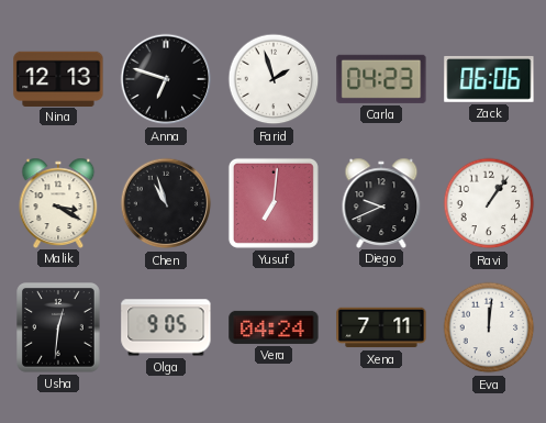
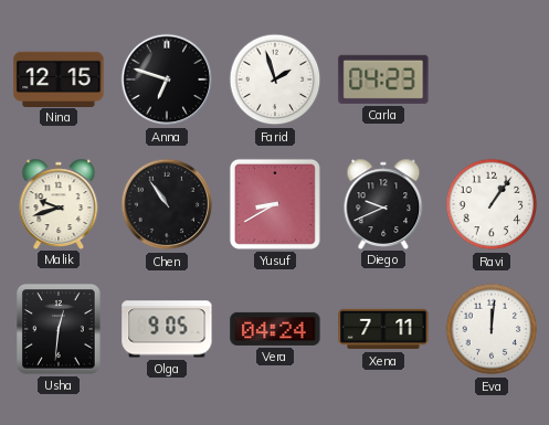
Nina: 12:13 -> 12:15
Zack: 06:06 -> none
Malik: 3:20 -> 9:42
Chen: 10:57 -> 10:54
Yusuf: 7:01 -> 8:40
